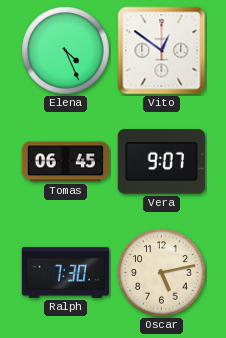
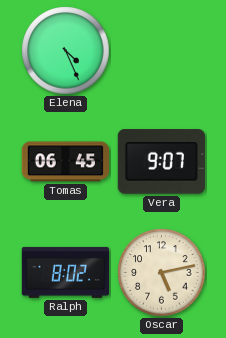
Vito: 12:51 -> none
Ralph: 7:30 -> 8:02
